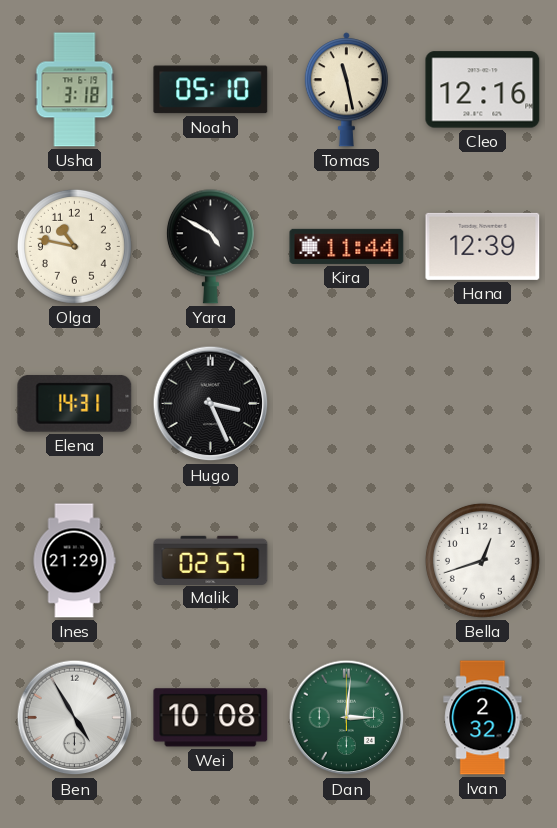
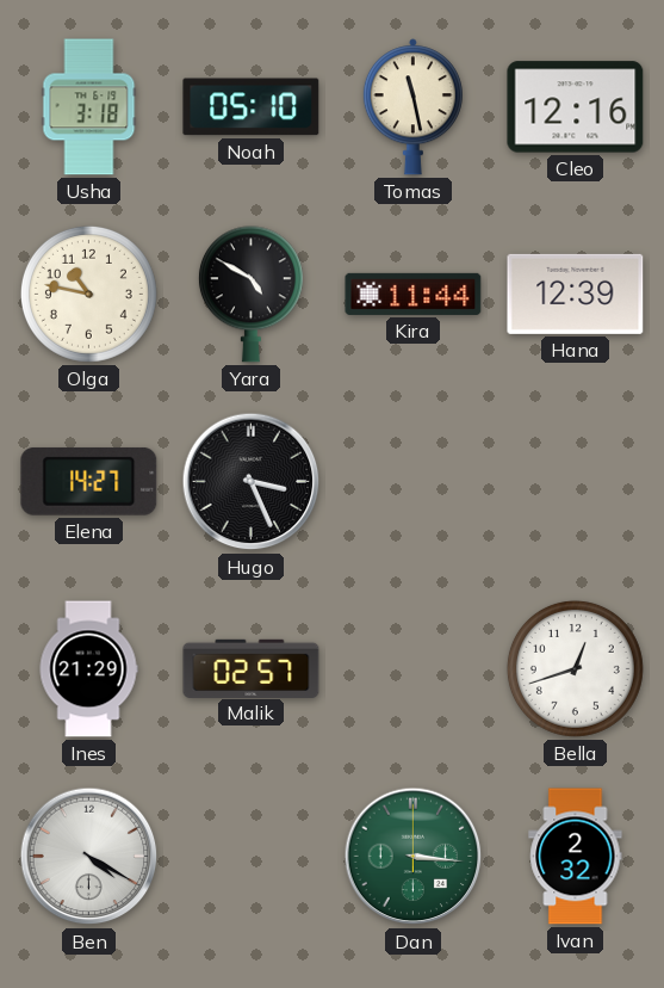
Elena: 14:31 -> 14:27
Ben: 4:55 -> 4:20
Wei: 10:08 -> none
Dan: 3:01 -> 3:16
